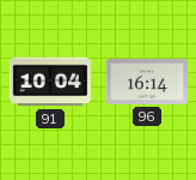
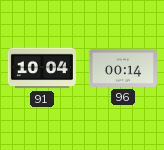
96: 16:14 -> 00:14
